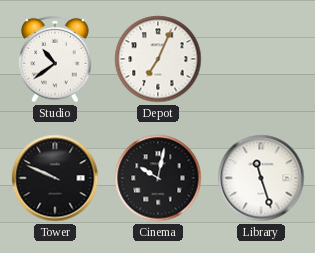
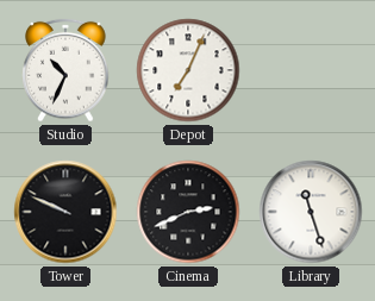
Studio: 10:39 -> 10:34
Cinema: 10:02 -> 2:41
